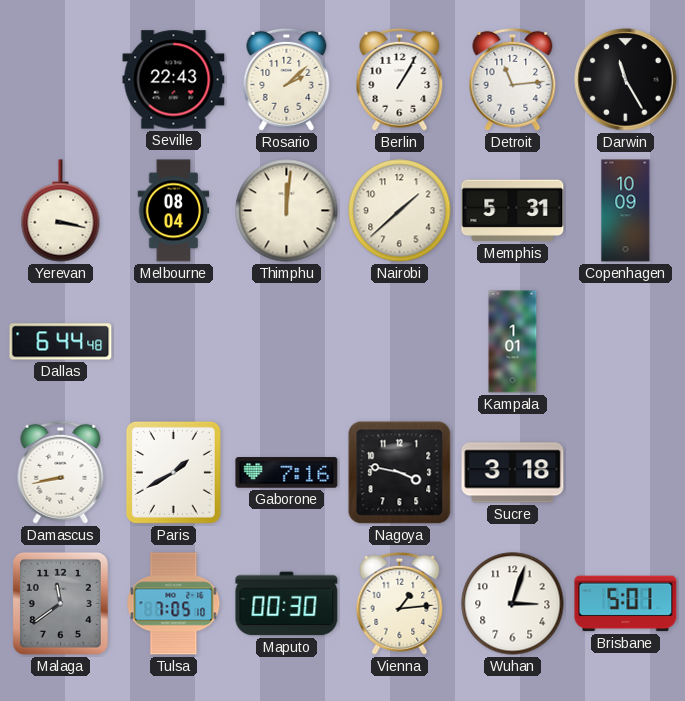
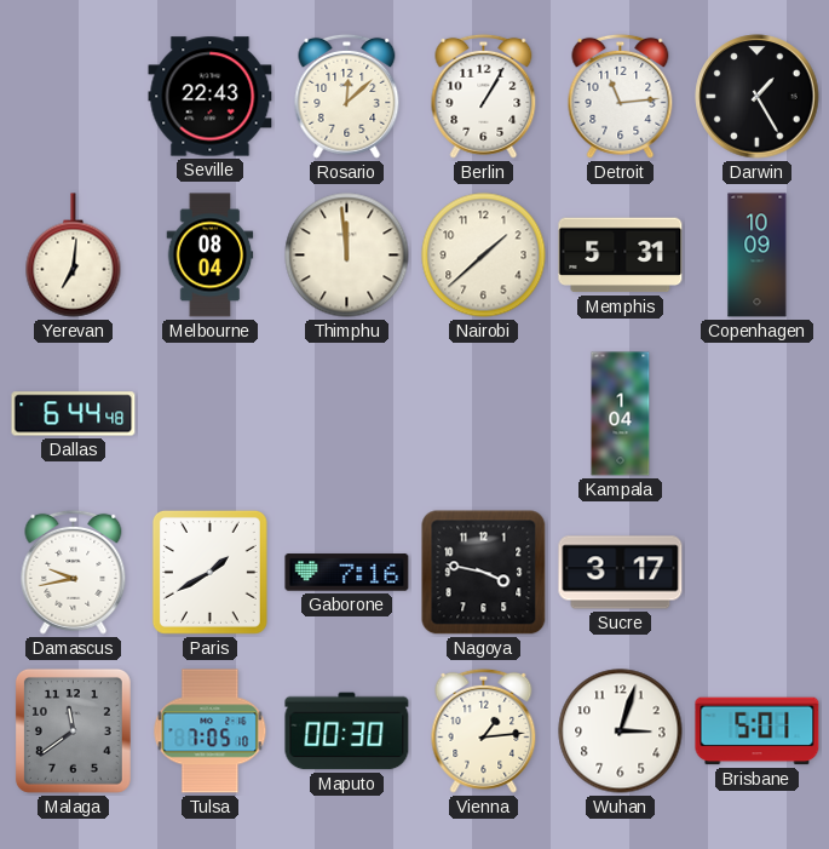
Rosario: 2:08 -> 12:08
Darwin: 11:25 -> 1:25
Yerevan: 3:17 -> 7:01
Thimphu: 12:01 -> 11:59
Kampala: 1:01 -> 1:04
Damascus: 8:43 -> 9:43
Sucre: 3:18 -> 3:17
